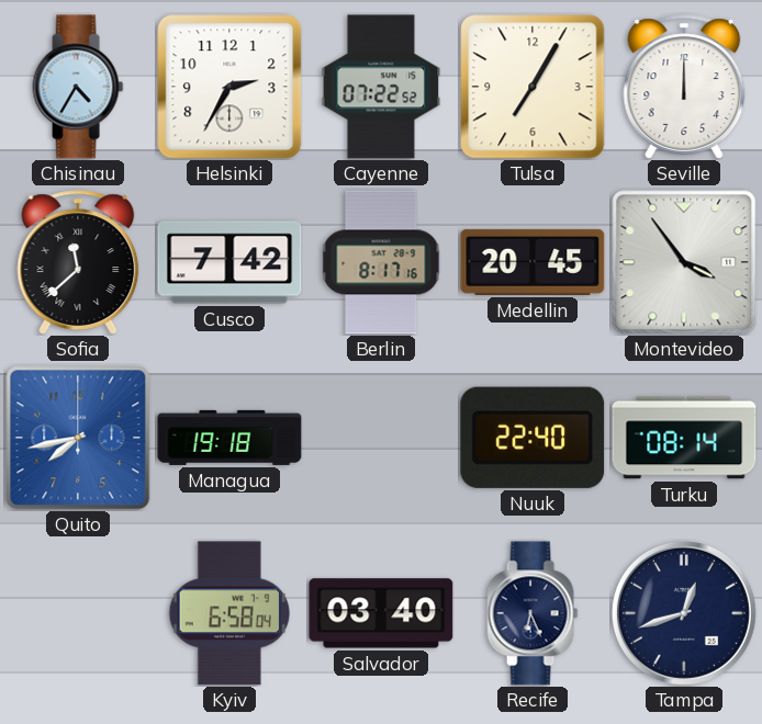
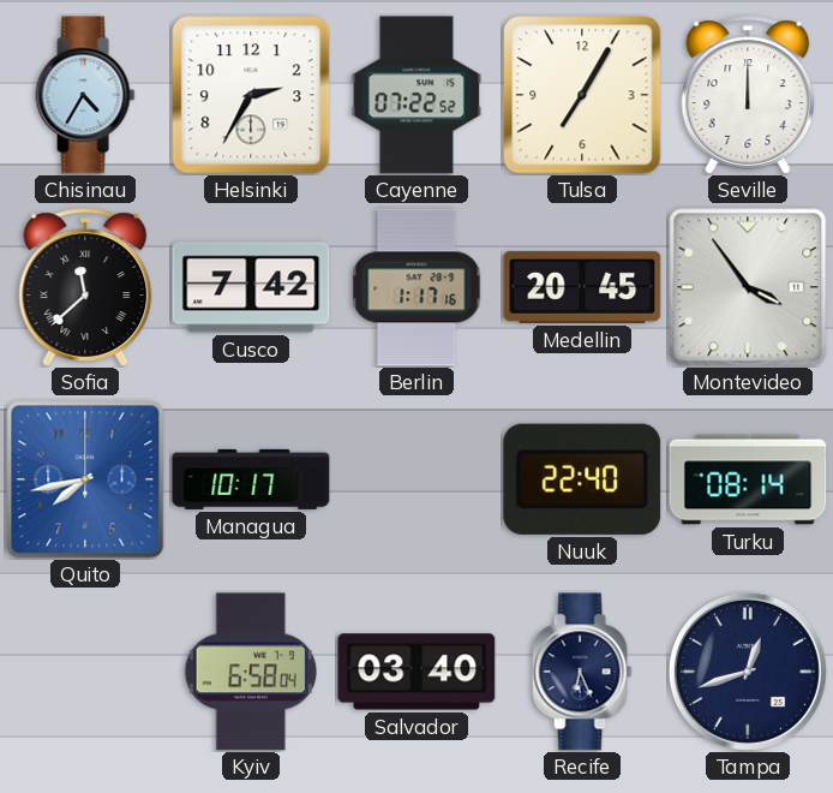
Berlin: 8:17 -> 1:17
Managua: 19:18 -> 10:17
